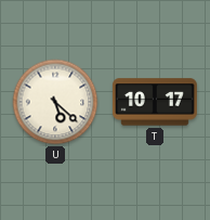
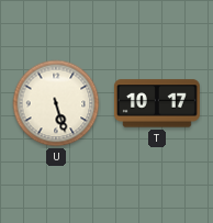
U: 5:22 -> 5:27
